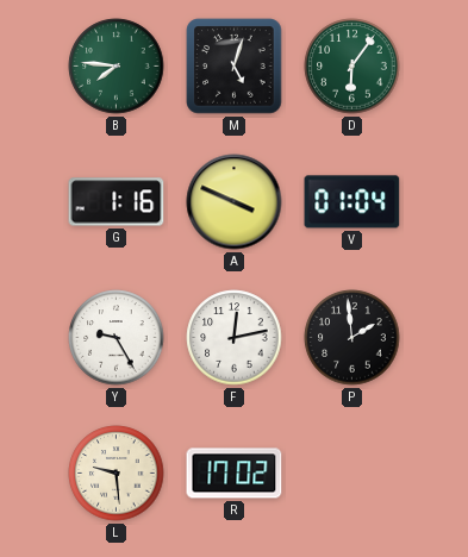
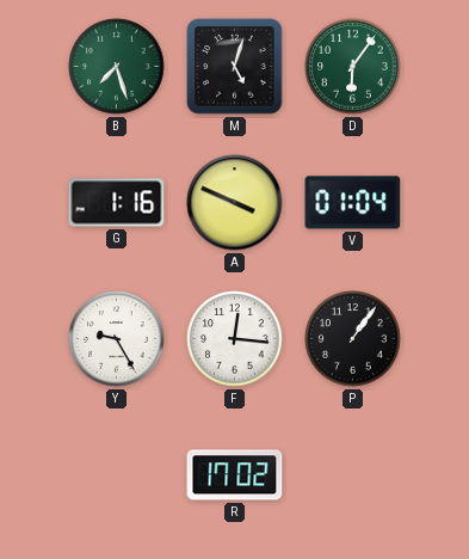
B: 7:46 -> 7:27
F: 12:13 -> 12:16
P: 1:59 -> 1:06
L: 9:29 -> none
